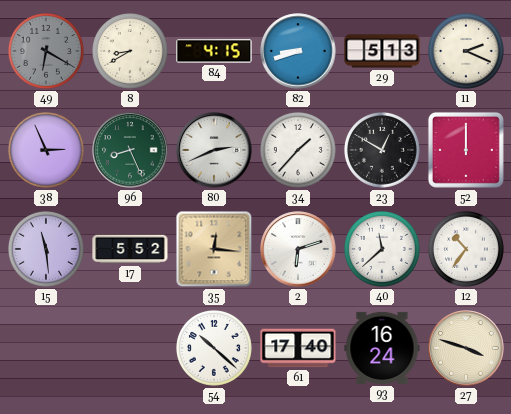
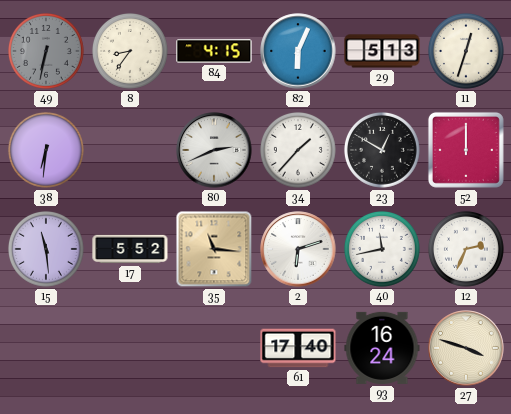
49: 6:20 -> 6:32
8: 8:40 -> 8:36
82: 8:42 -> 6:04
11: 2:19 -> 12:33
38: 2:56 -> 6:31
96: 8:26 -> none
35: 12:16 -> 11:16
40: 11:38 -> 11:43
12: 10:36 -> 2:34
54: 10:22 -> none
